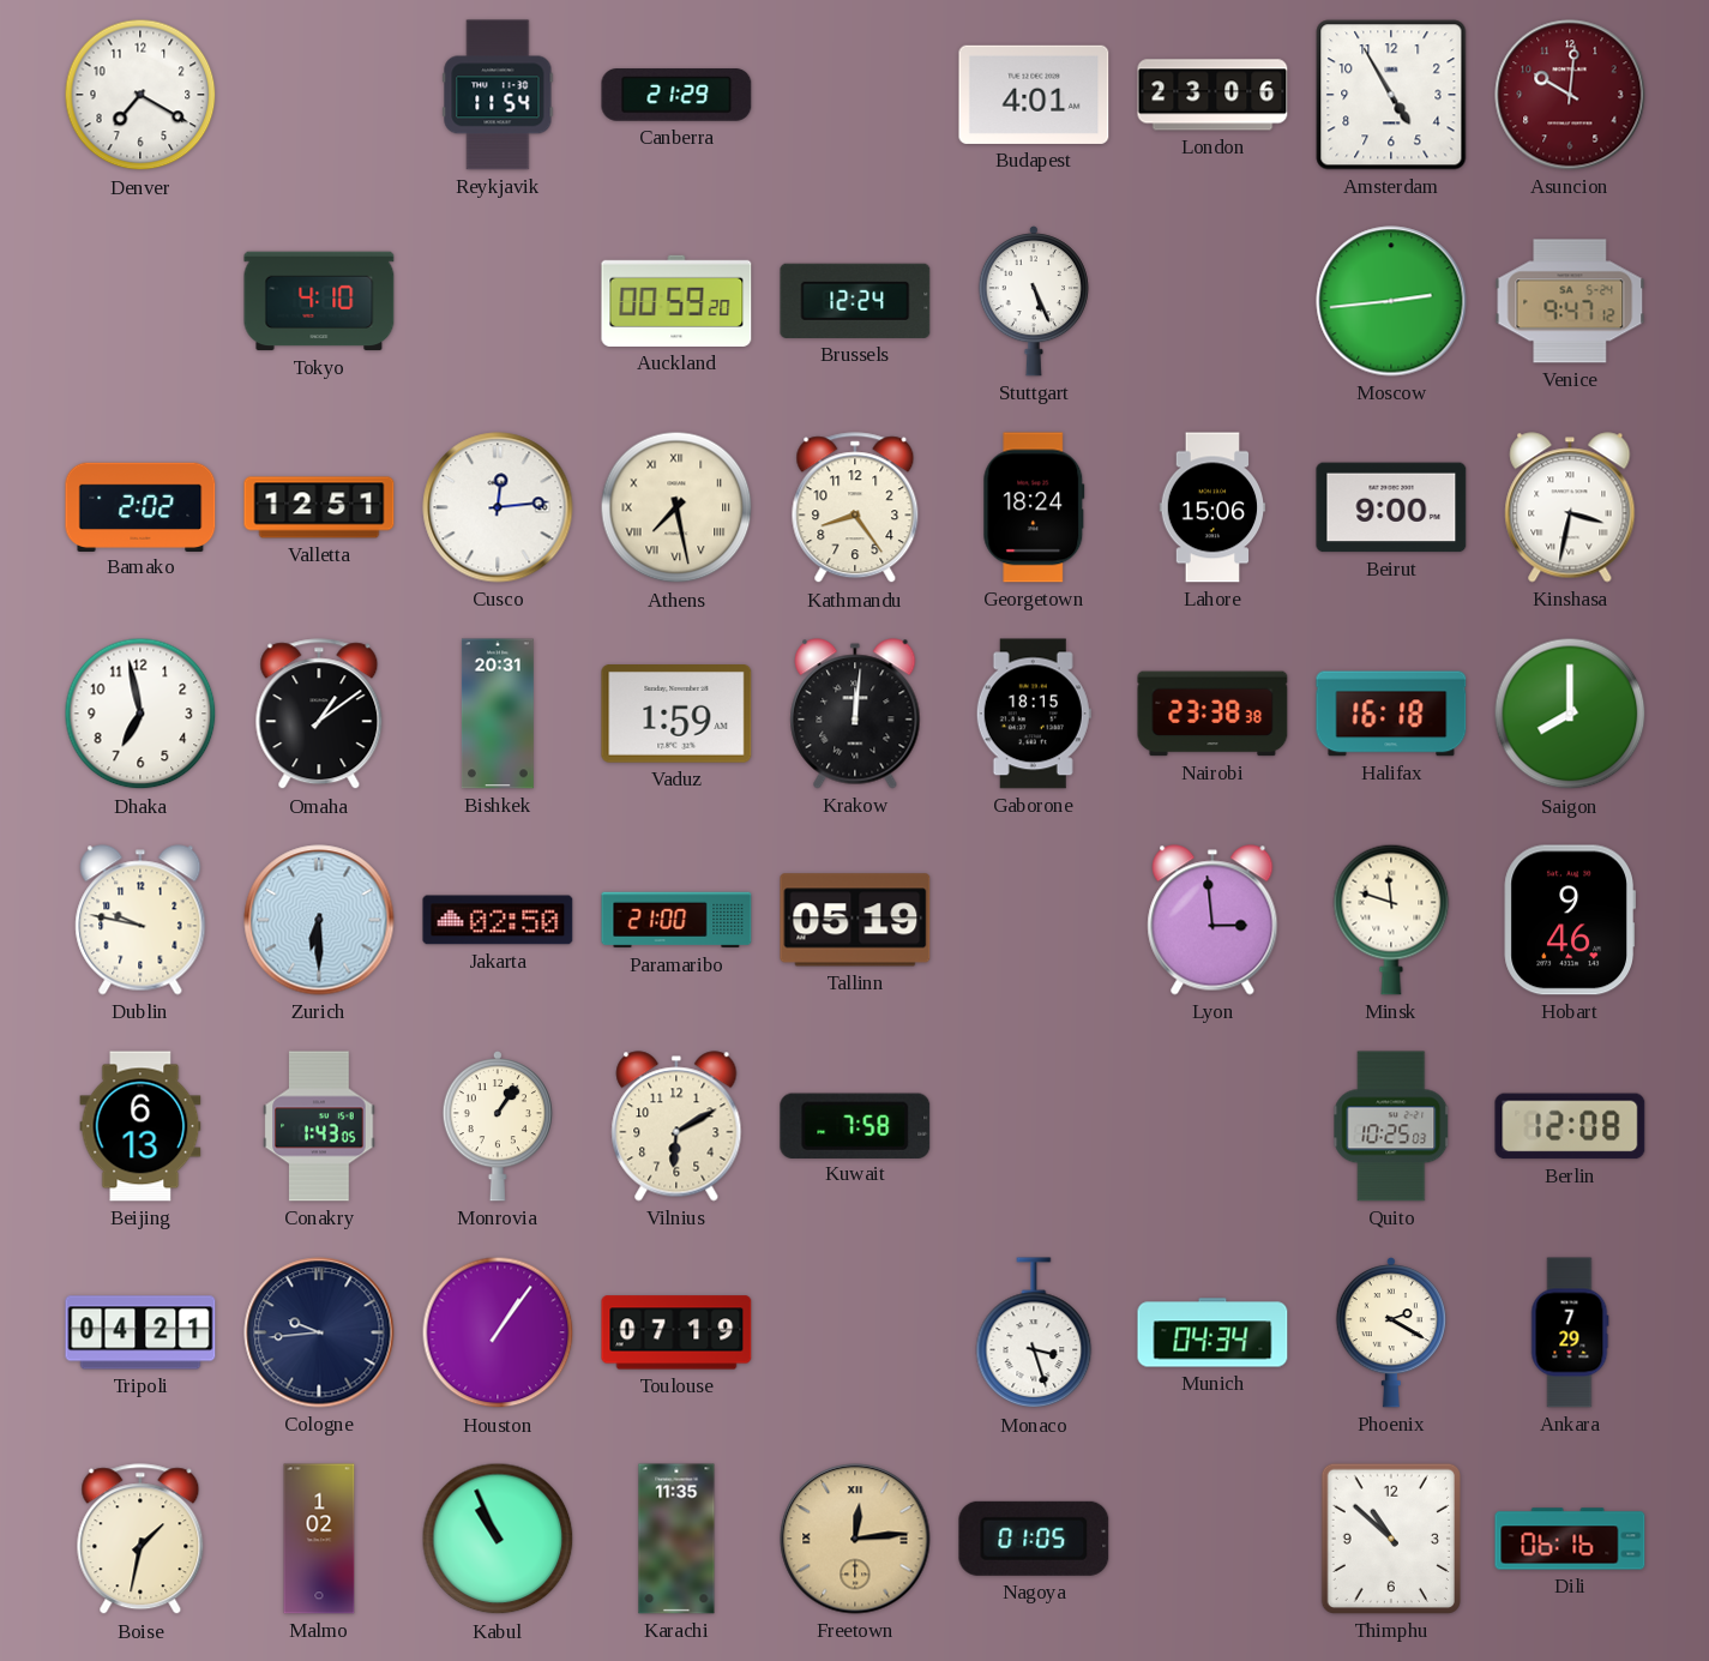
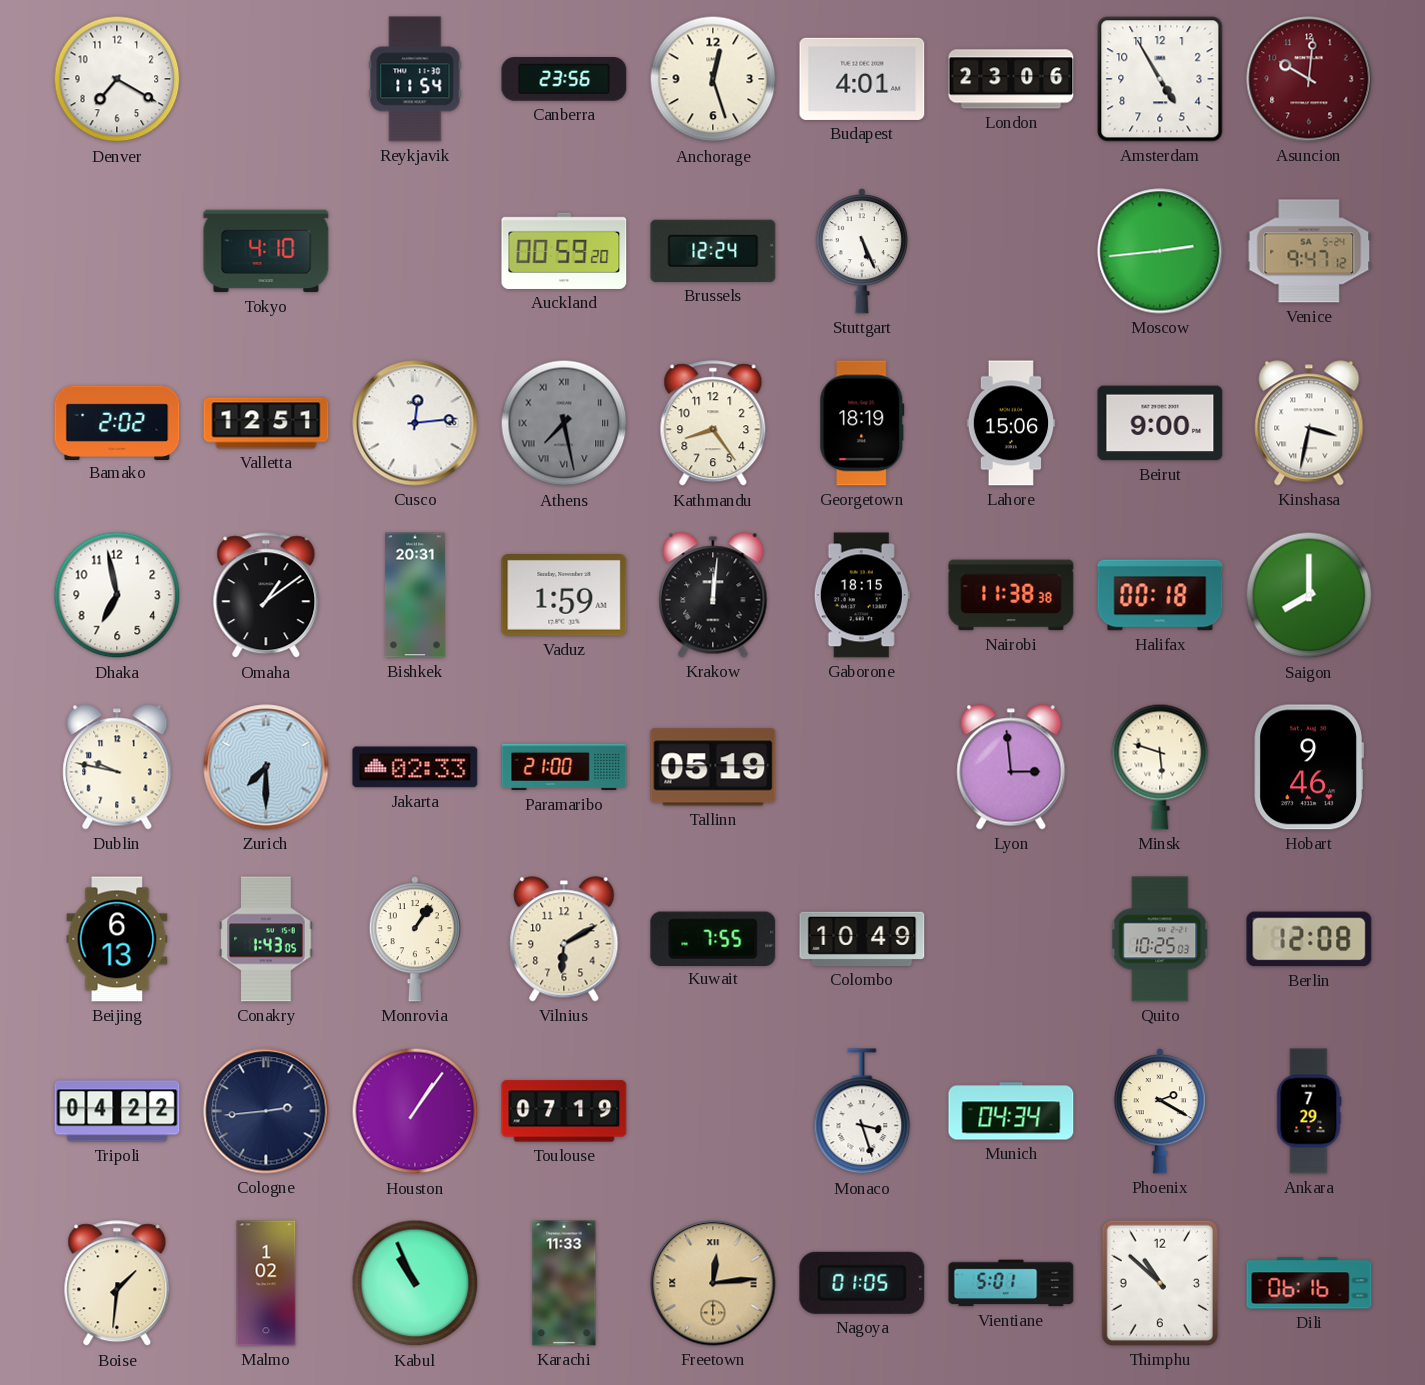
Canberra: 21:29 -> 23:56
Anchorage: none -> 12:27
Athens dial: cream -> grey
Georgetown: 18:24 -> 18:19
Nairobi: 23:38 -> 11:38
Halifax: 16:18 -> 00:18
Zurich: 6:30 -> 7:30
Jakarta: 02:50 -> 02:33
Minsk: 11:48 -> 5:48
Kuwait: 7:58 -> 7:55
Colombo: none -> 10:49
Tripoli: 04:21 -> 04:22
Cologne: 9:44 -> 2:44
Boise: 1:32 -> 1:31
Karachi: 11:35 -> 11:33
Vientiane: none -> 5:01
